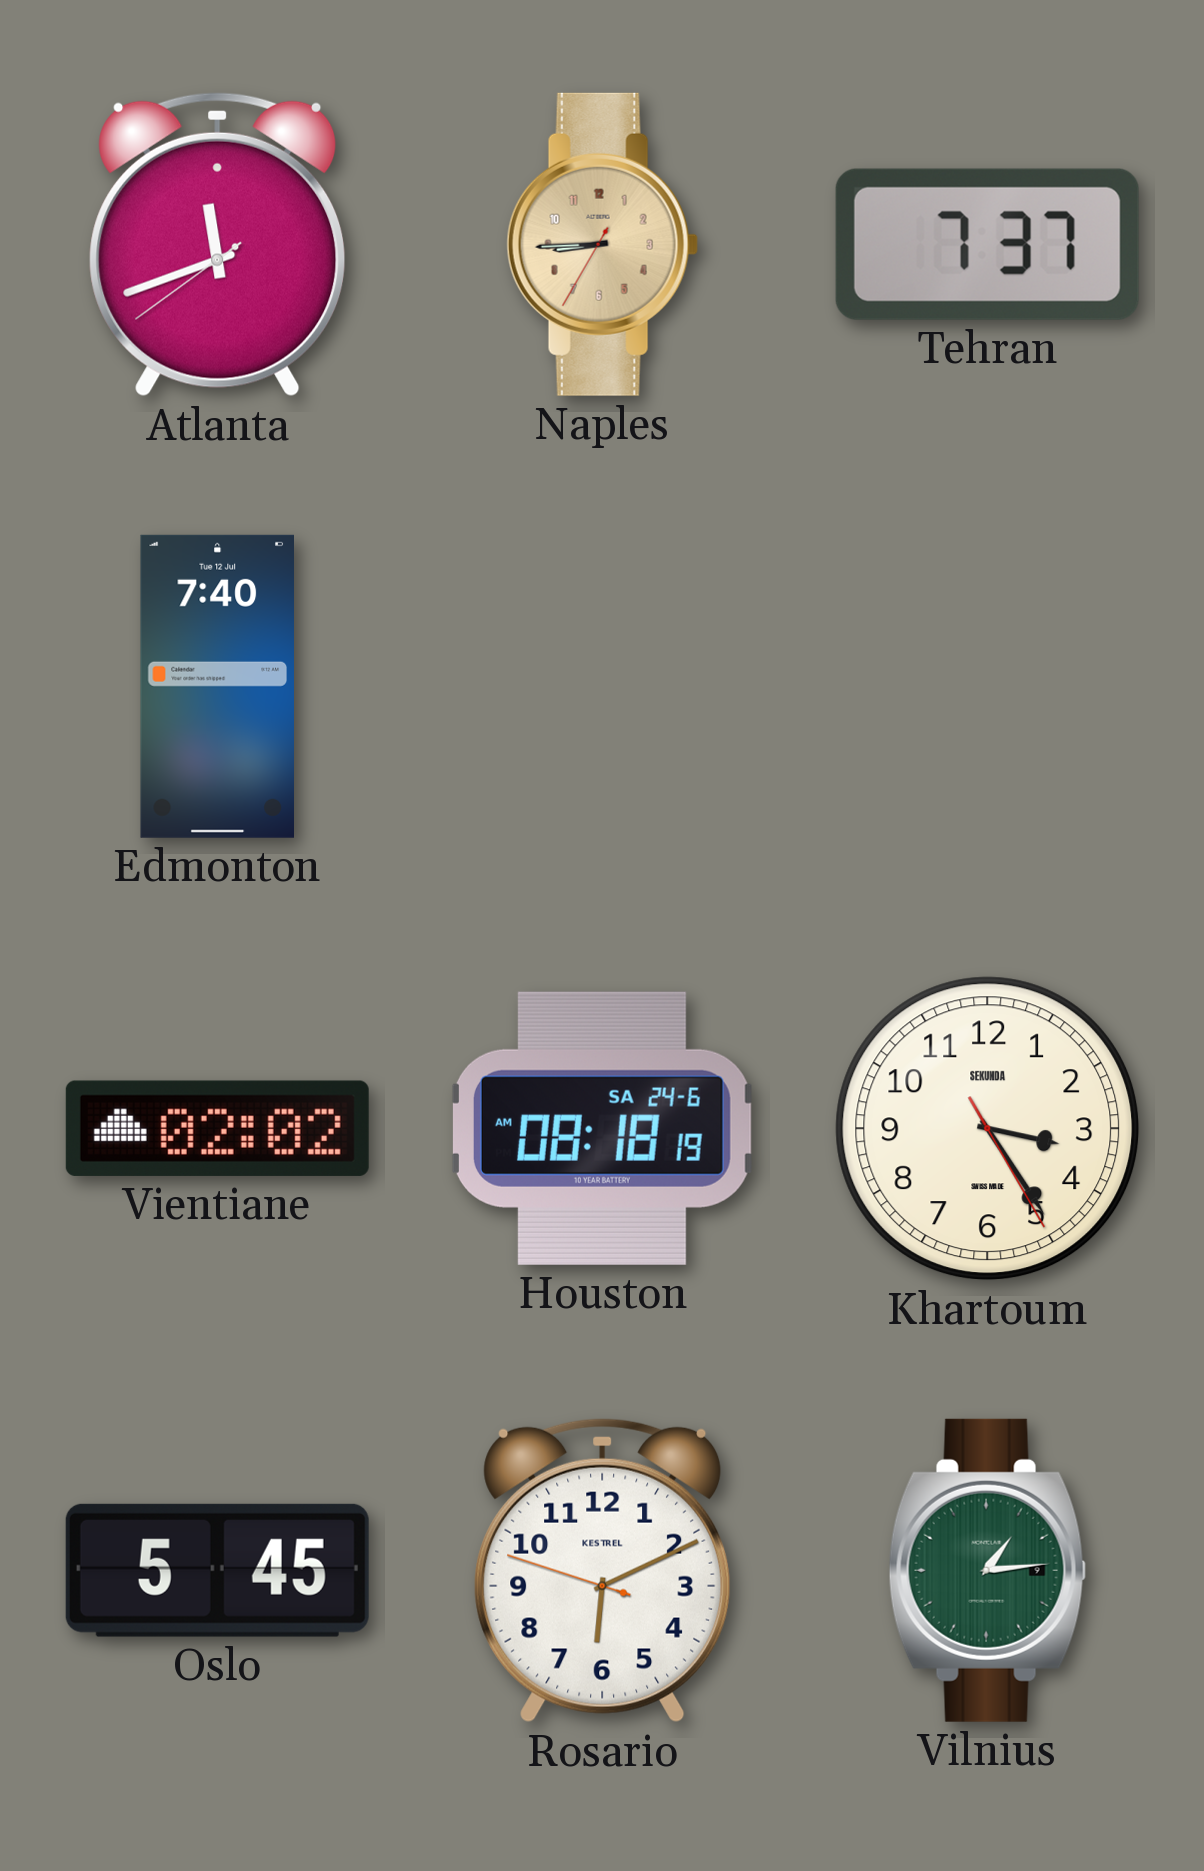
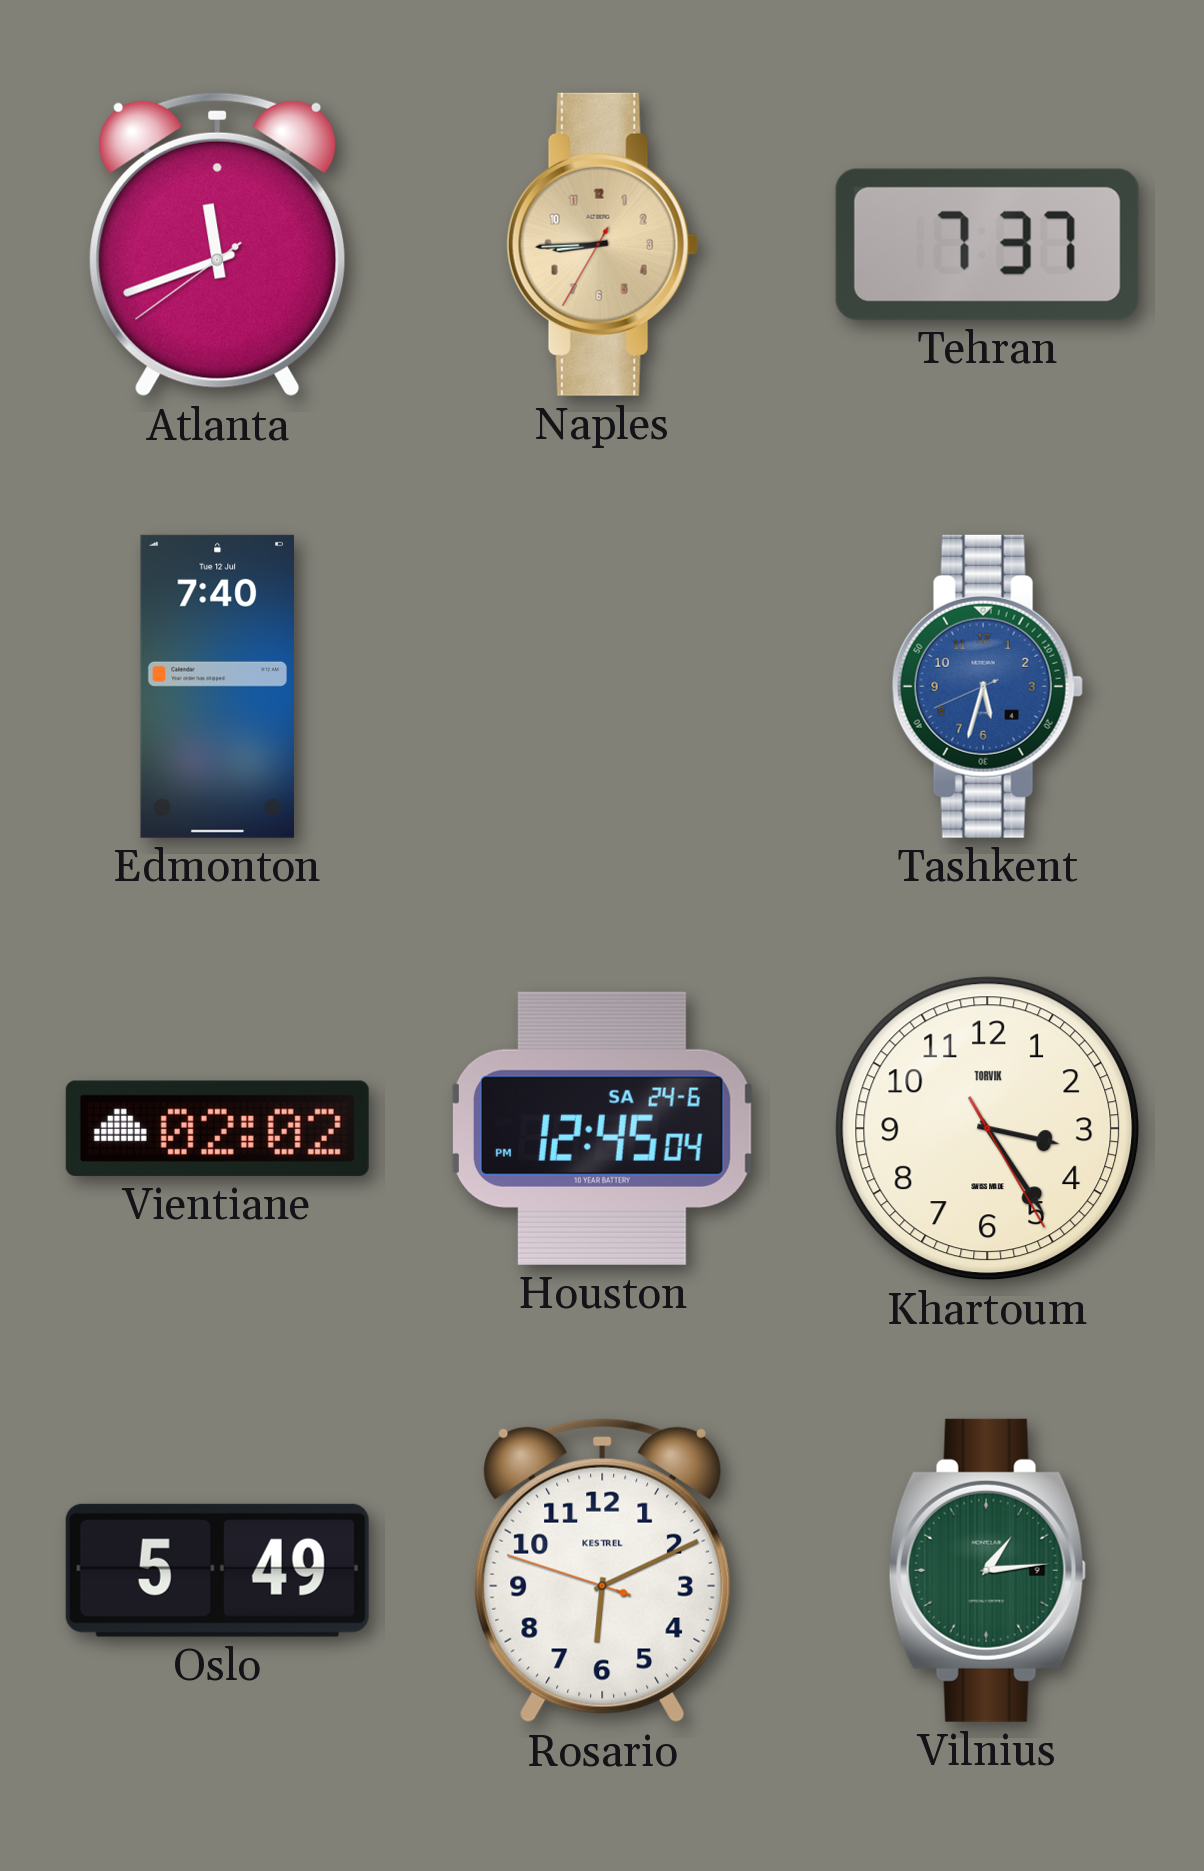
Tashkent: none -> 5:32
Houston: 08:18 -> 12:45
Khartoum brand: SEKUNDA -> TORVIK
Oslo: 5:45 -> 5:49
